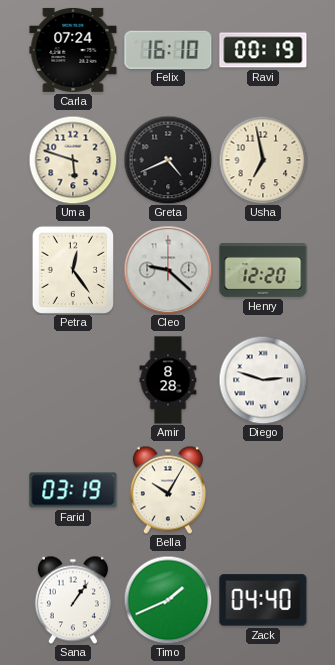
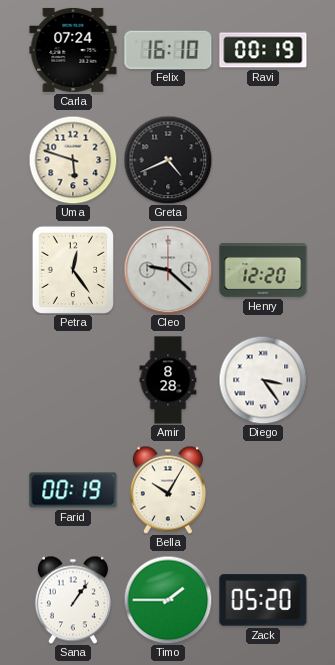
Usha: 6:58 -> none
Diego: 2:48 -> 3:24
Farid: 03:19 -> 00:19
Timo: 1:41 -> 1:45
Zack: 04:40 -> 05:20
